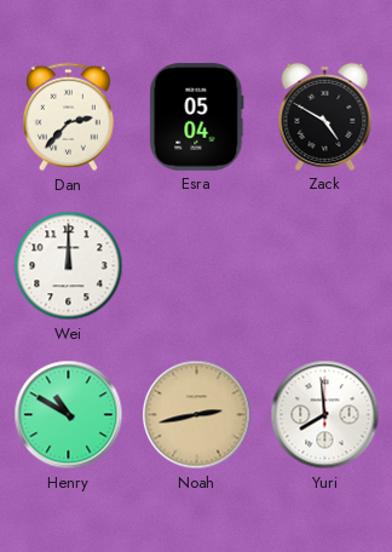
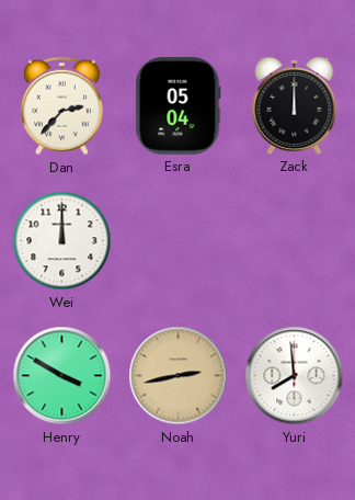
Zack: 4:50 -> 12:00
Henry: 10:50 -> 3:50
